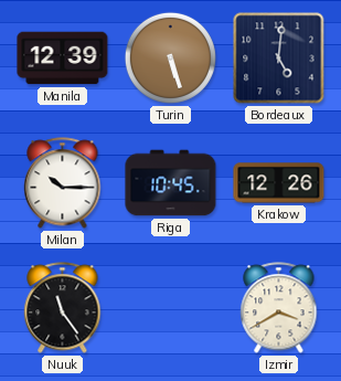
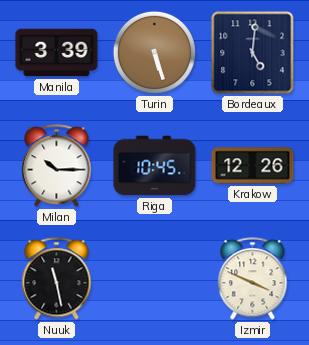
Manila: 12:39 -> 3:39
Nuuk: 11:24 -> 11:28
Izmir: 3:40 -> 3:49
